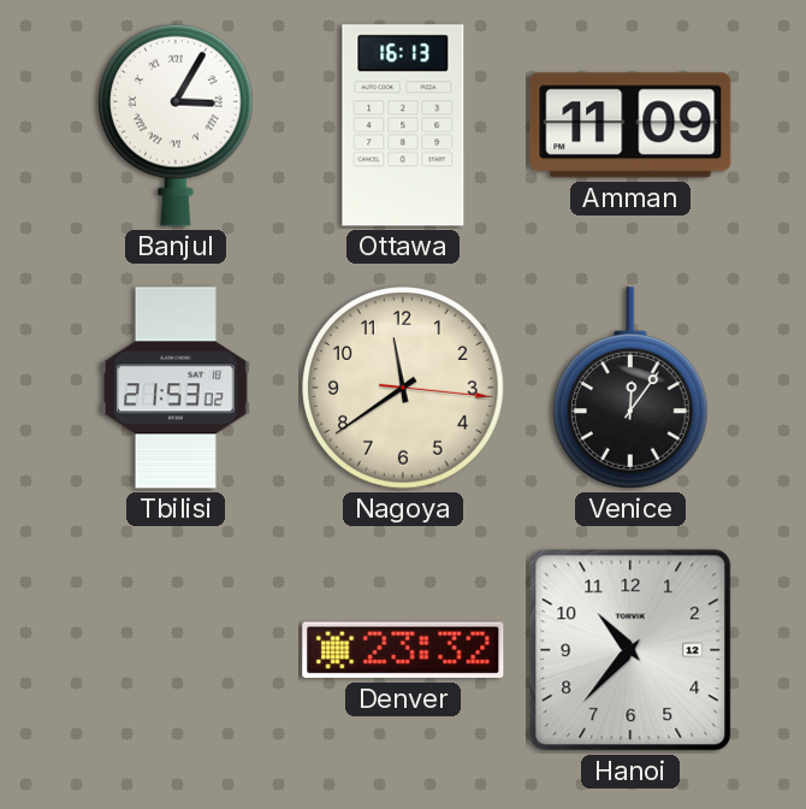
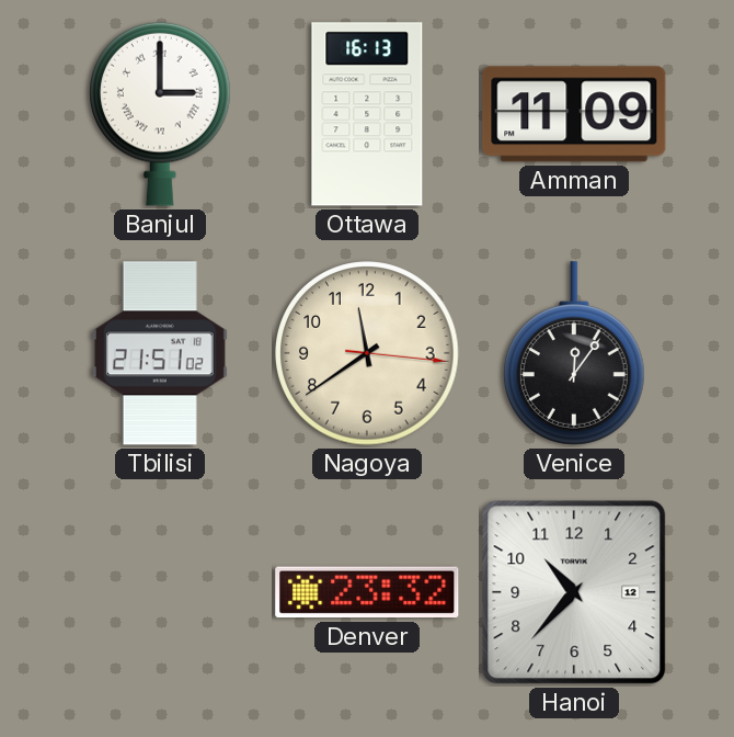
Banjul: 3:05 -> 3:00
Tbilisi: 21:53 -> 21:51
